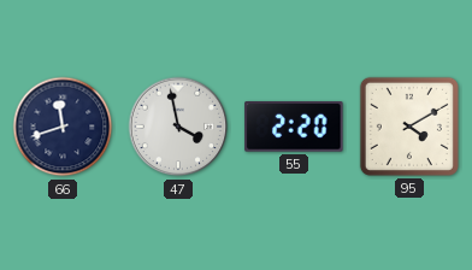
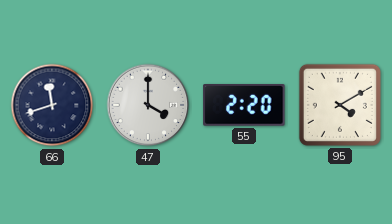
47: 3:58 -> 4:00
